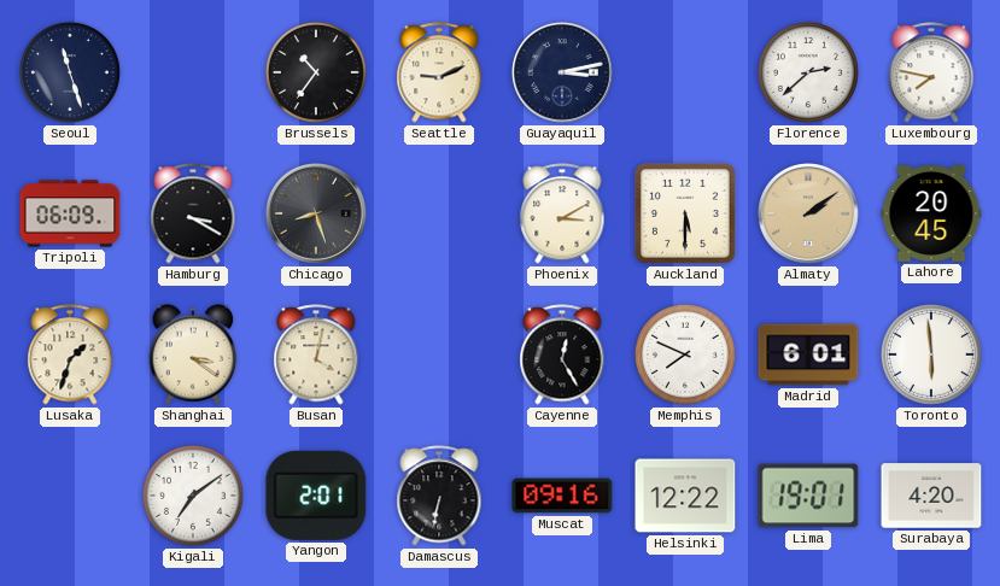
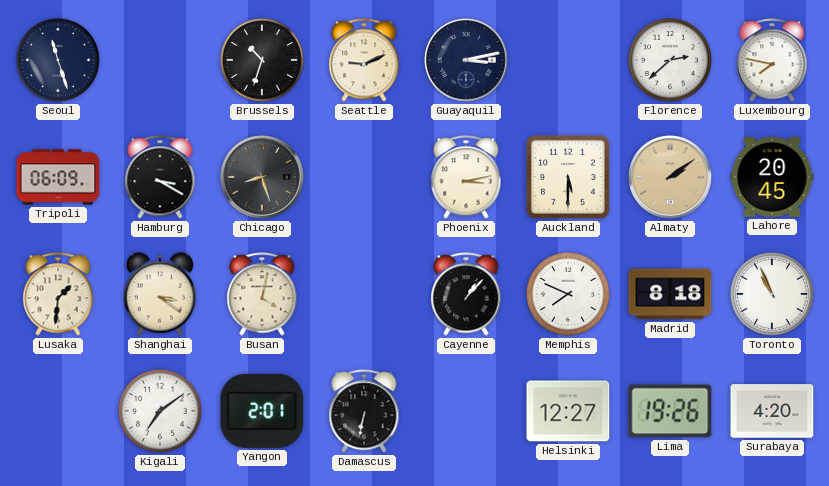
Brussels: 10:36 -> 10:33
Phoenix: 3:10 -> 3:13
Lusaka: 1:33 -> 1:31
Cayenne: 12:25 -> 1:07
Madrid: 6:01 -> 8:18
Toronto: 5:59 -> 10:56
Muscat: 09:16 -> none
Helsinki: 12:22 -> 12:27
Lima: 19:01 -> 19:26
